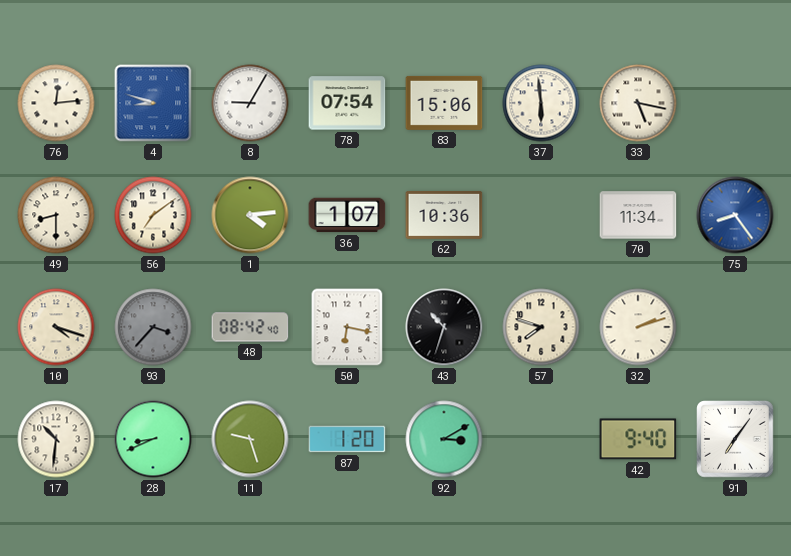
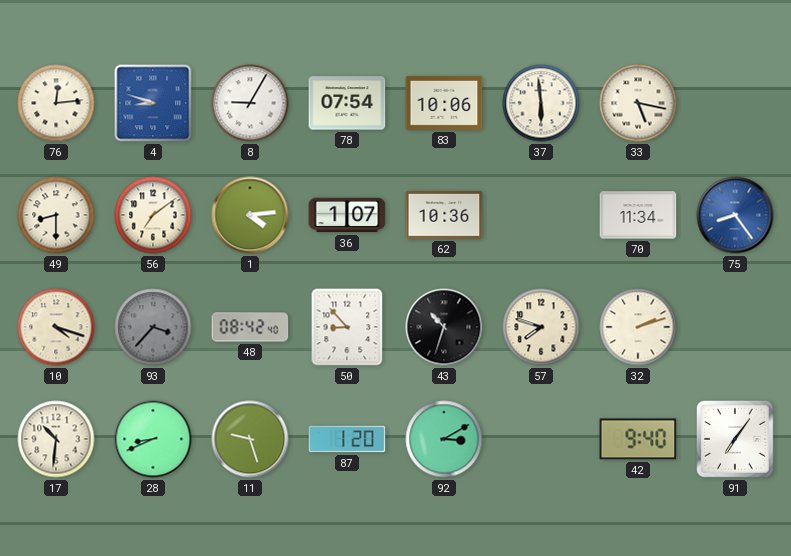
83: 15:06 -> 10:06
50: 6:17 -> 8:53
